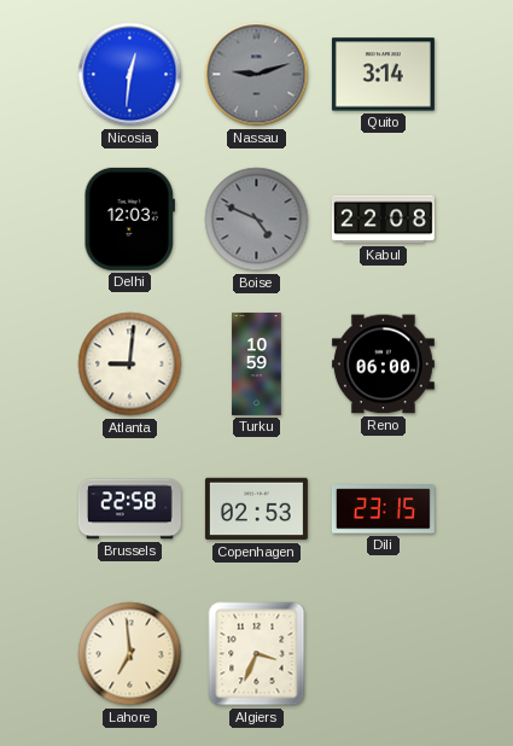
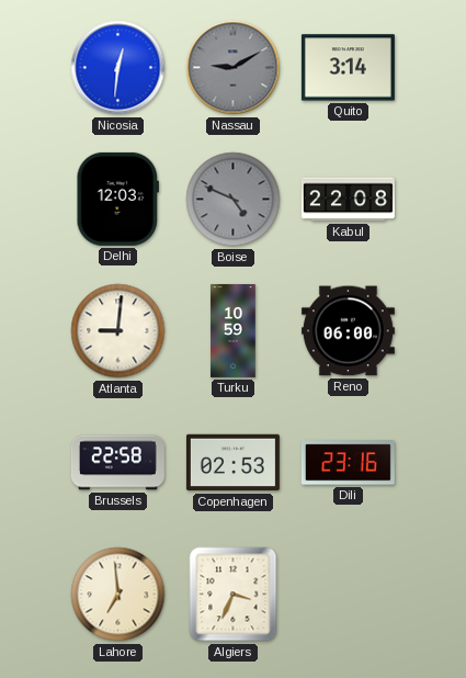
Nassau: 9:12 -> 9:10
Dili: 23:15 -> 23:16
